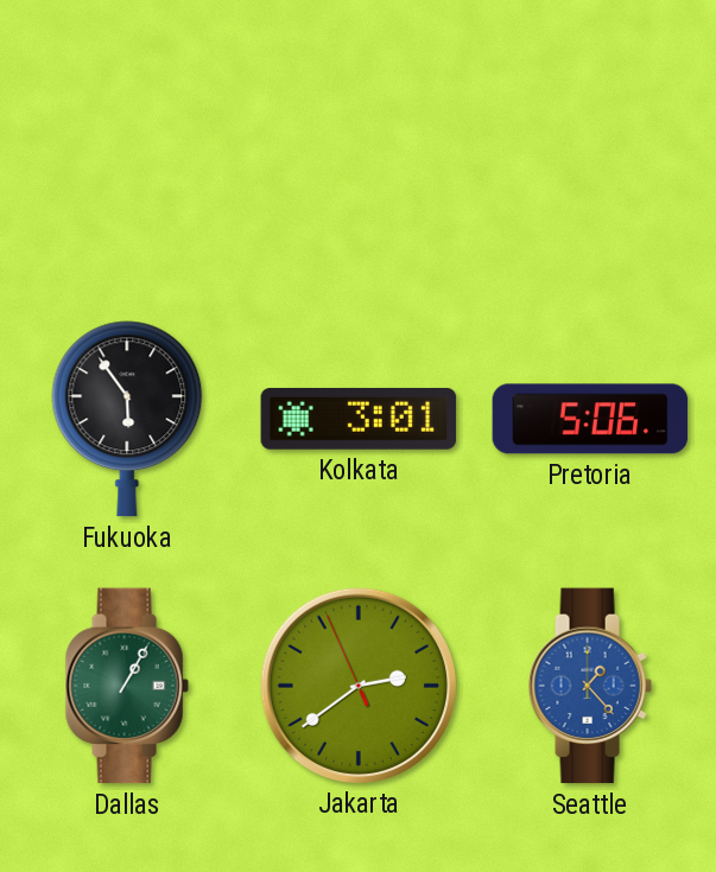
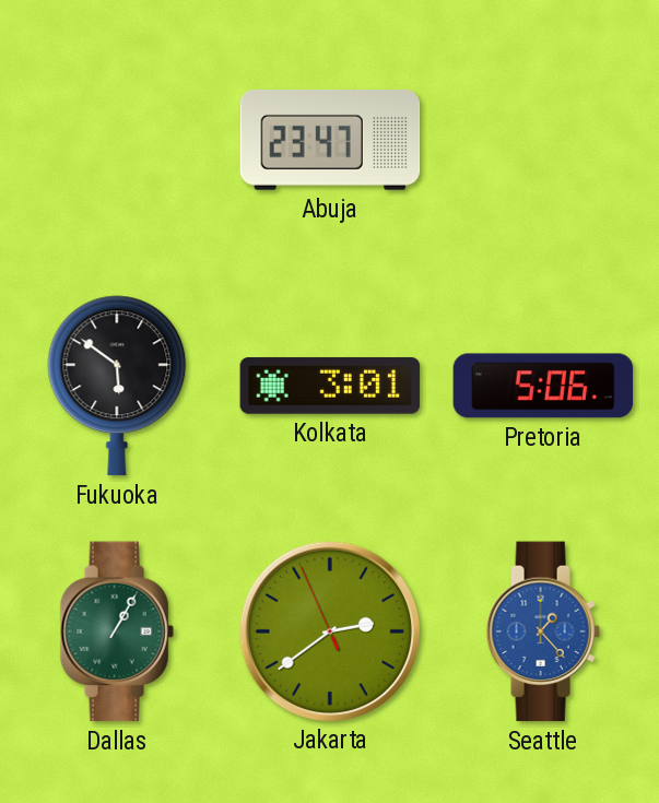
Abuja: none -> 23:47
Fukuoka: 5:54 -> 5:51
